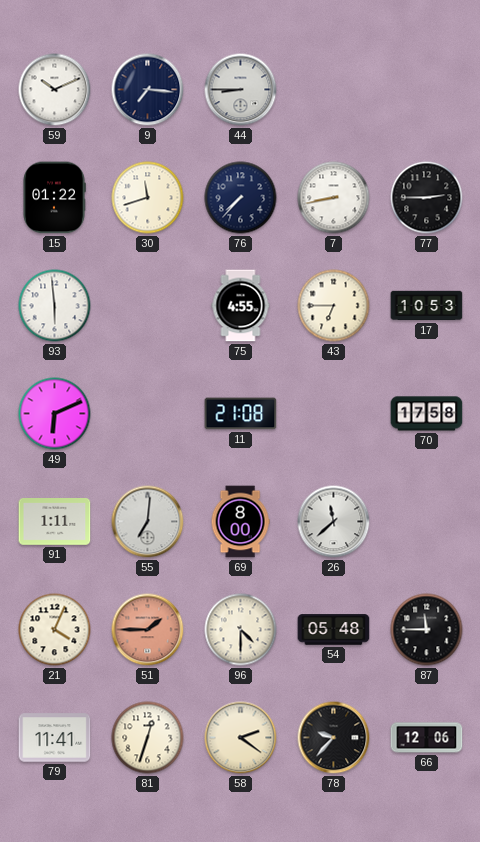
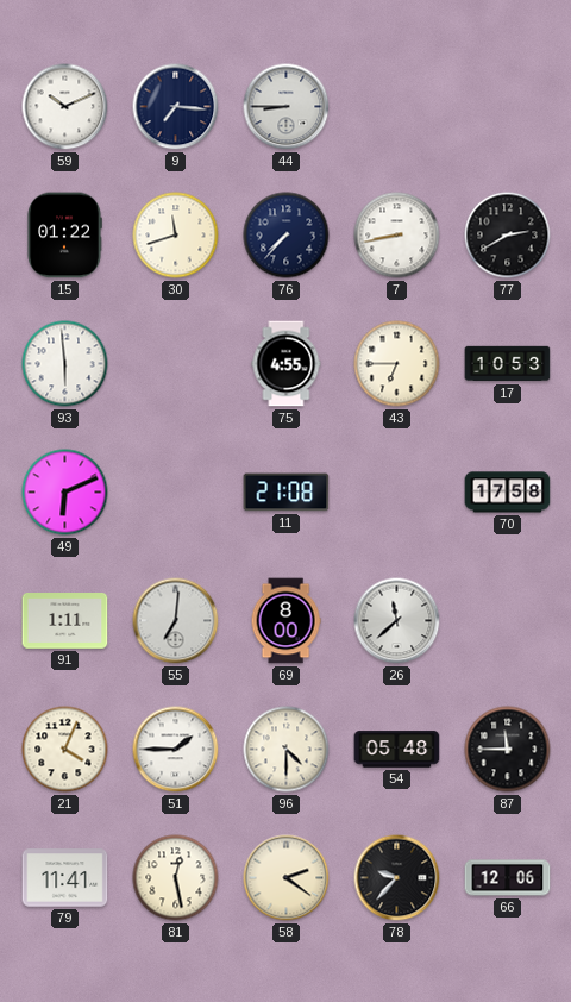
77: 2:45 -> 2:40
51 dial: salmon -> white
81: 12:33 -> 12:28
